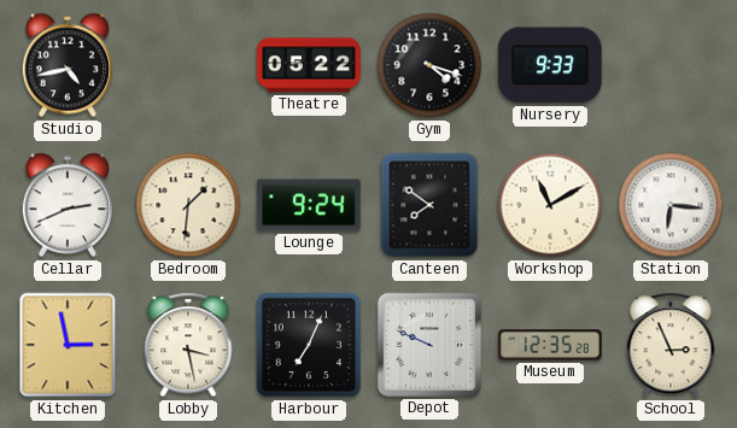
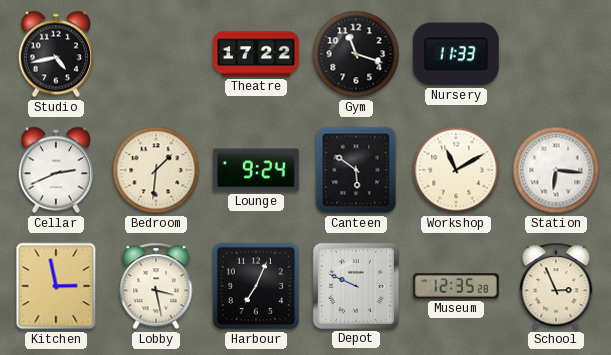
Theatre: 05:22 -> 17:22
Gym: 4:18 -> 11:18
Nursery: 9:33 -> 11:33
Canteen: 7:51 -> 5:51
